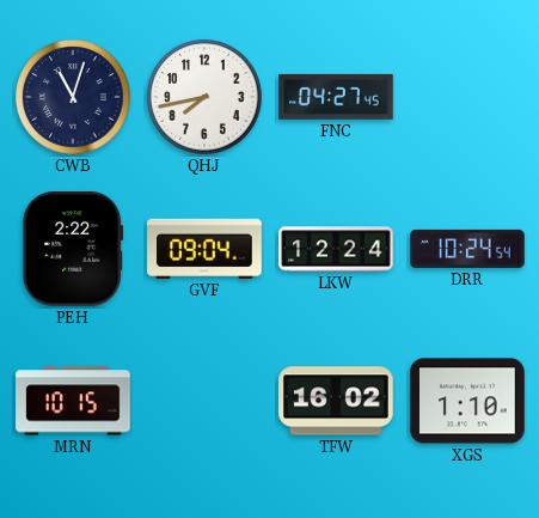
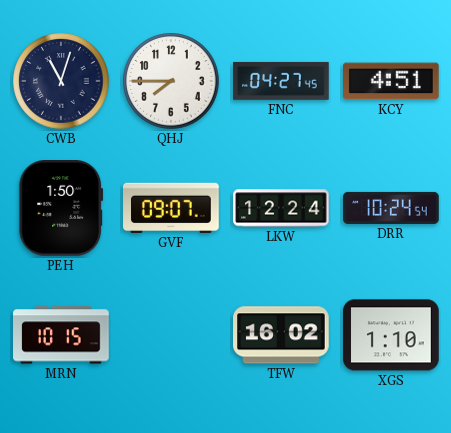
QHJ: 7:43 -> 7:45
KCY: none -> 4:51
PEH: 2:22 -> 1:50
GVF: 09:04 -> 09:07
